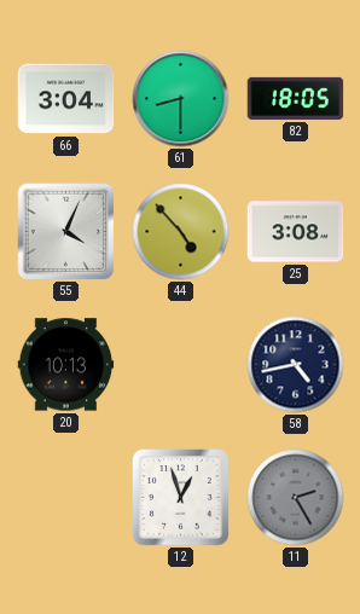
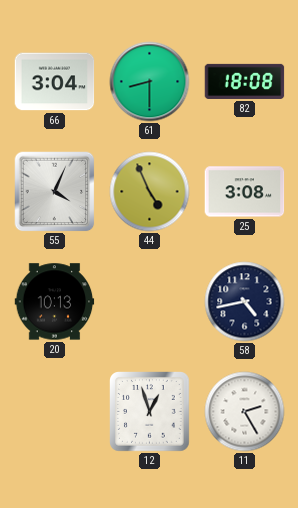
82: 18:05 -> 18:08
44: 4:53 -> 4:56
11 dial: grey -> white
